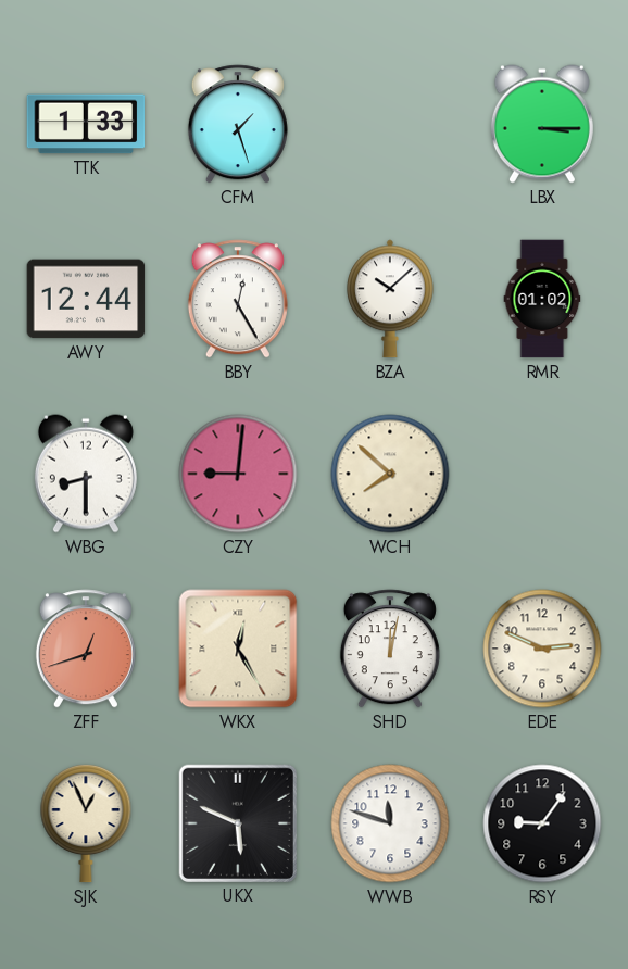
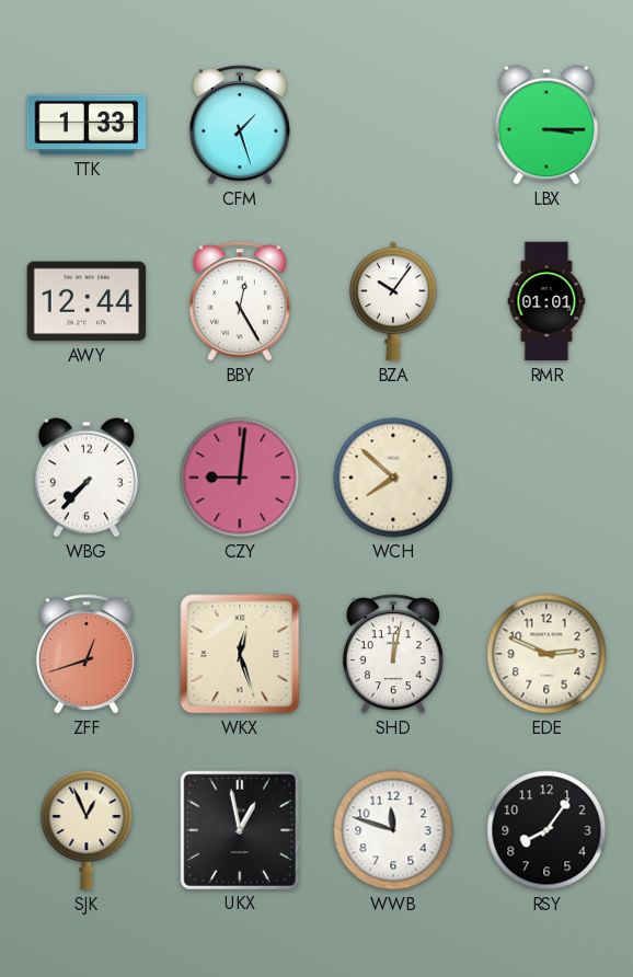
BZA: 10:08 -> 10:06
RMR: 01:02 -> 01:01
WBG: 8:30 -> 7:37
WKX: 12:25 -> 12:27
UKX: 5:49 -> 12:58
RSY: 9:06 -> 8:06
